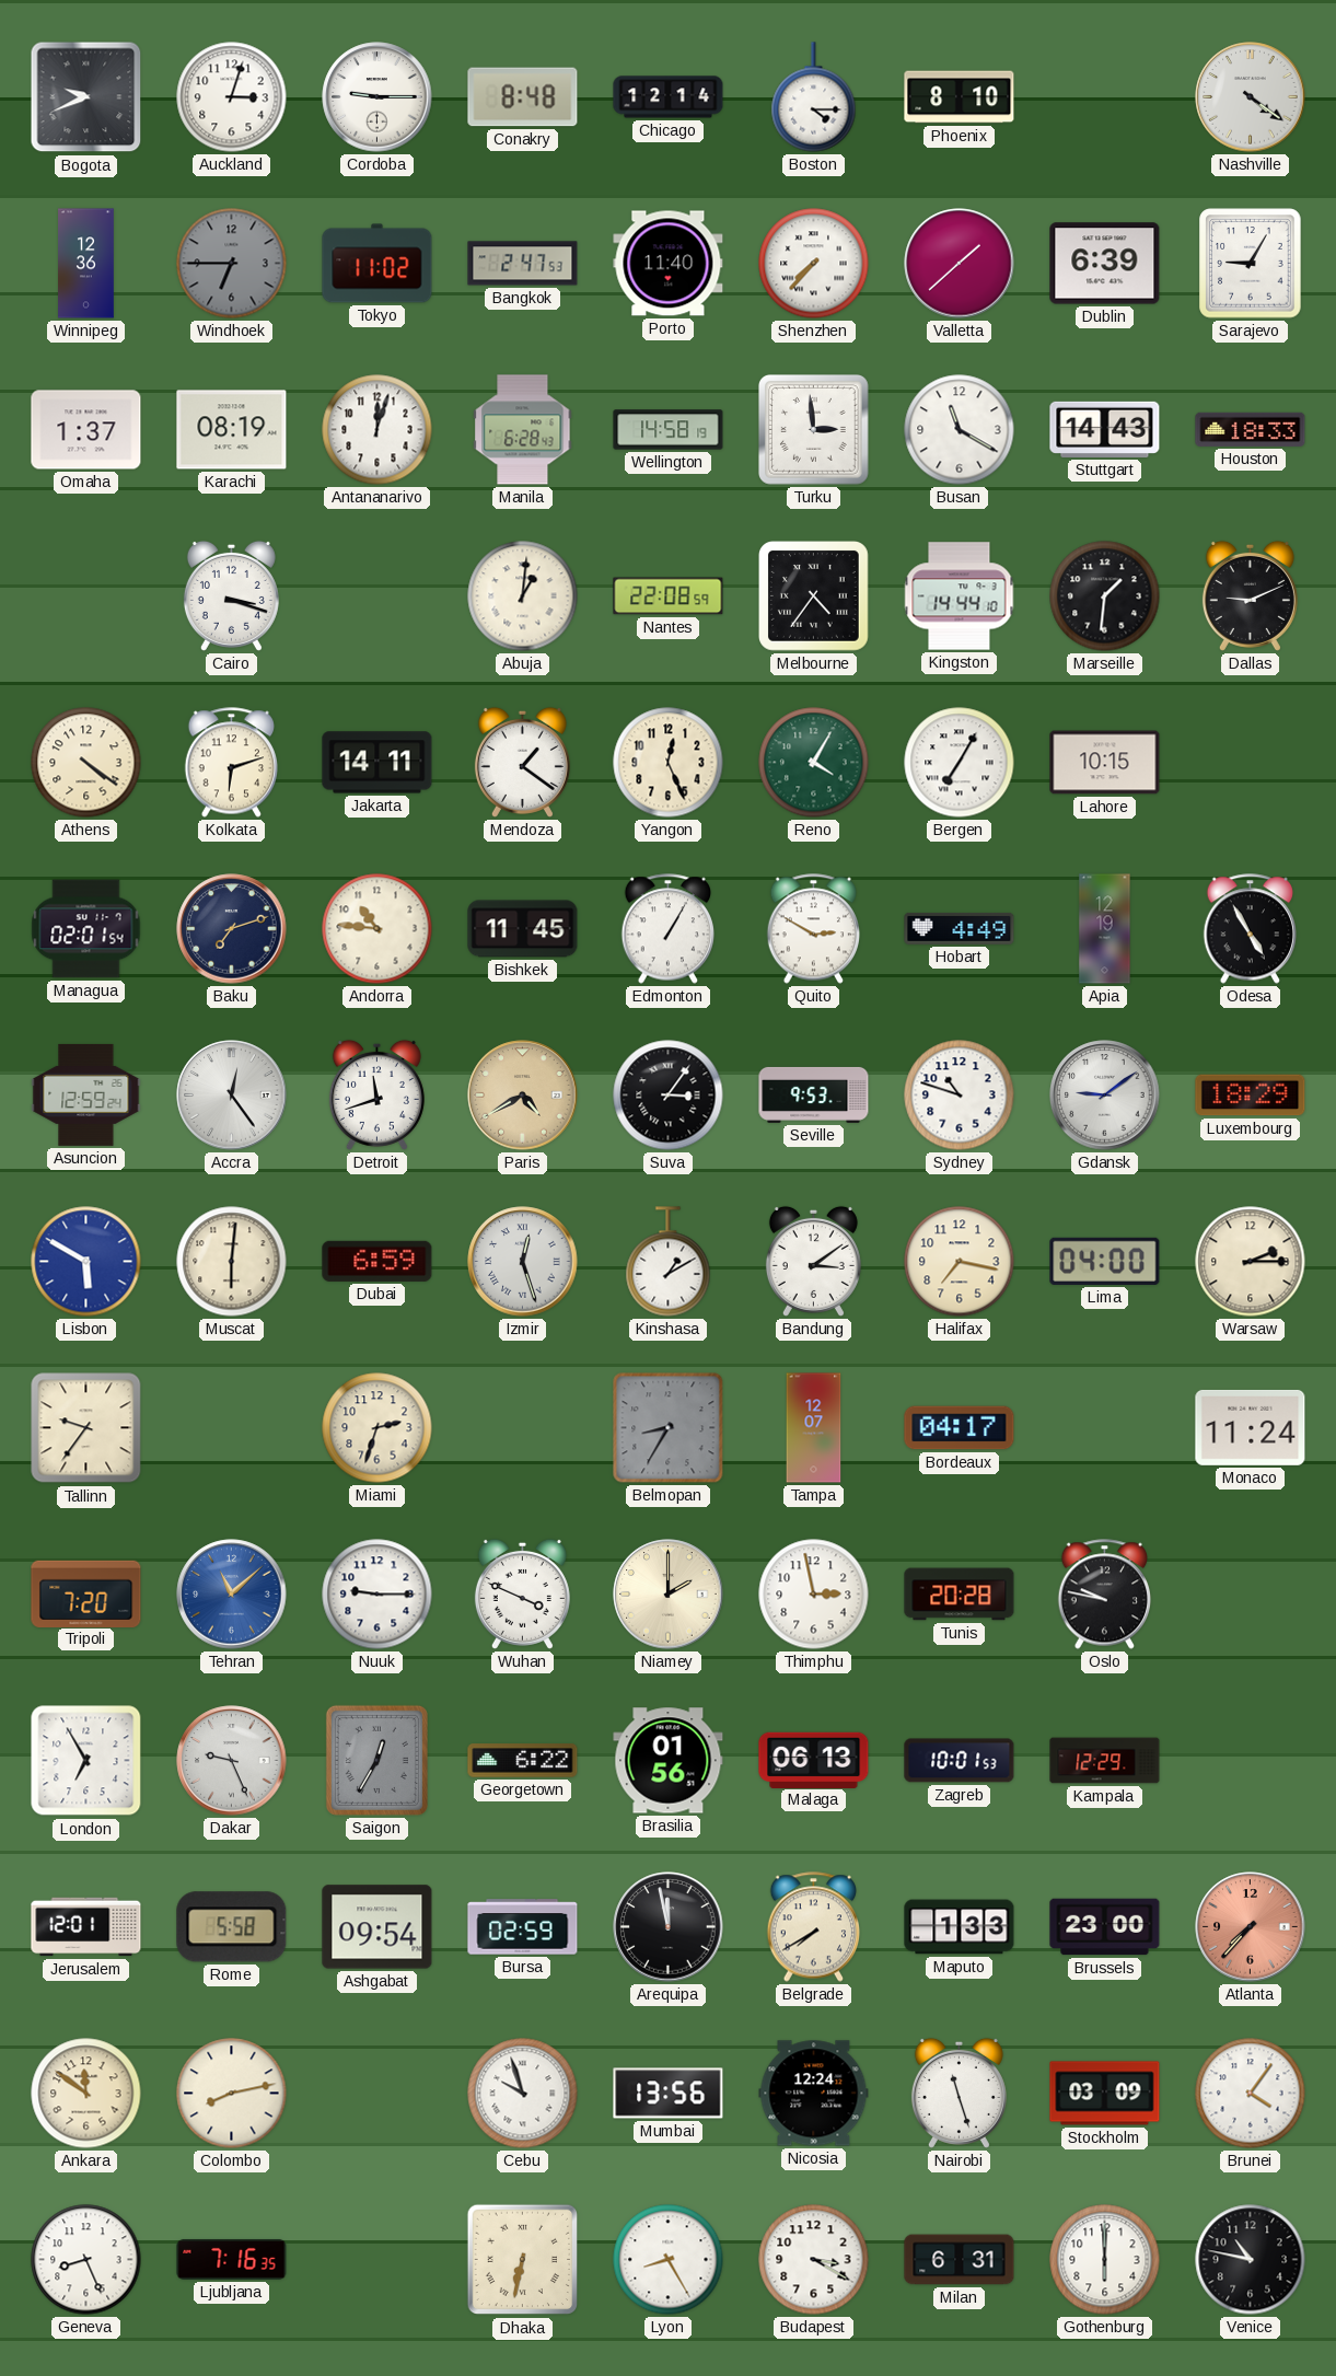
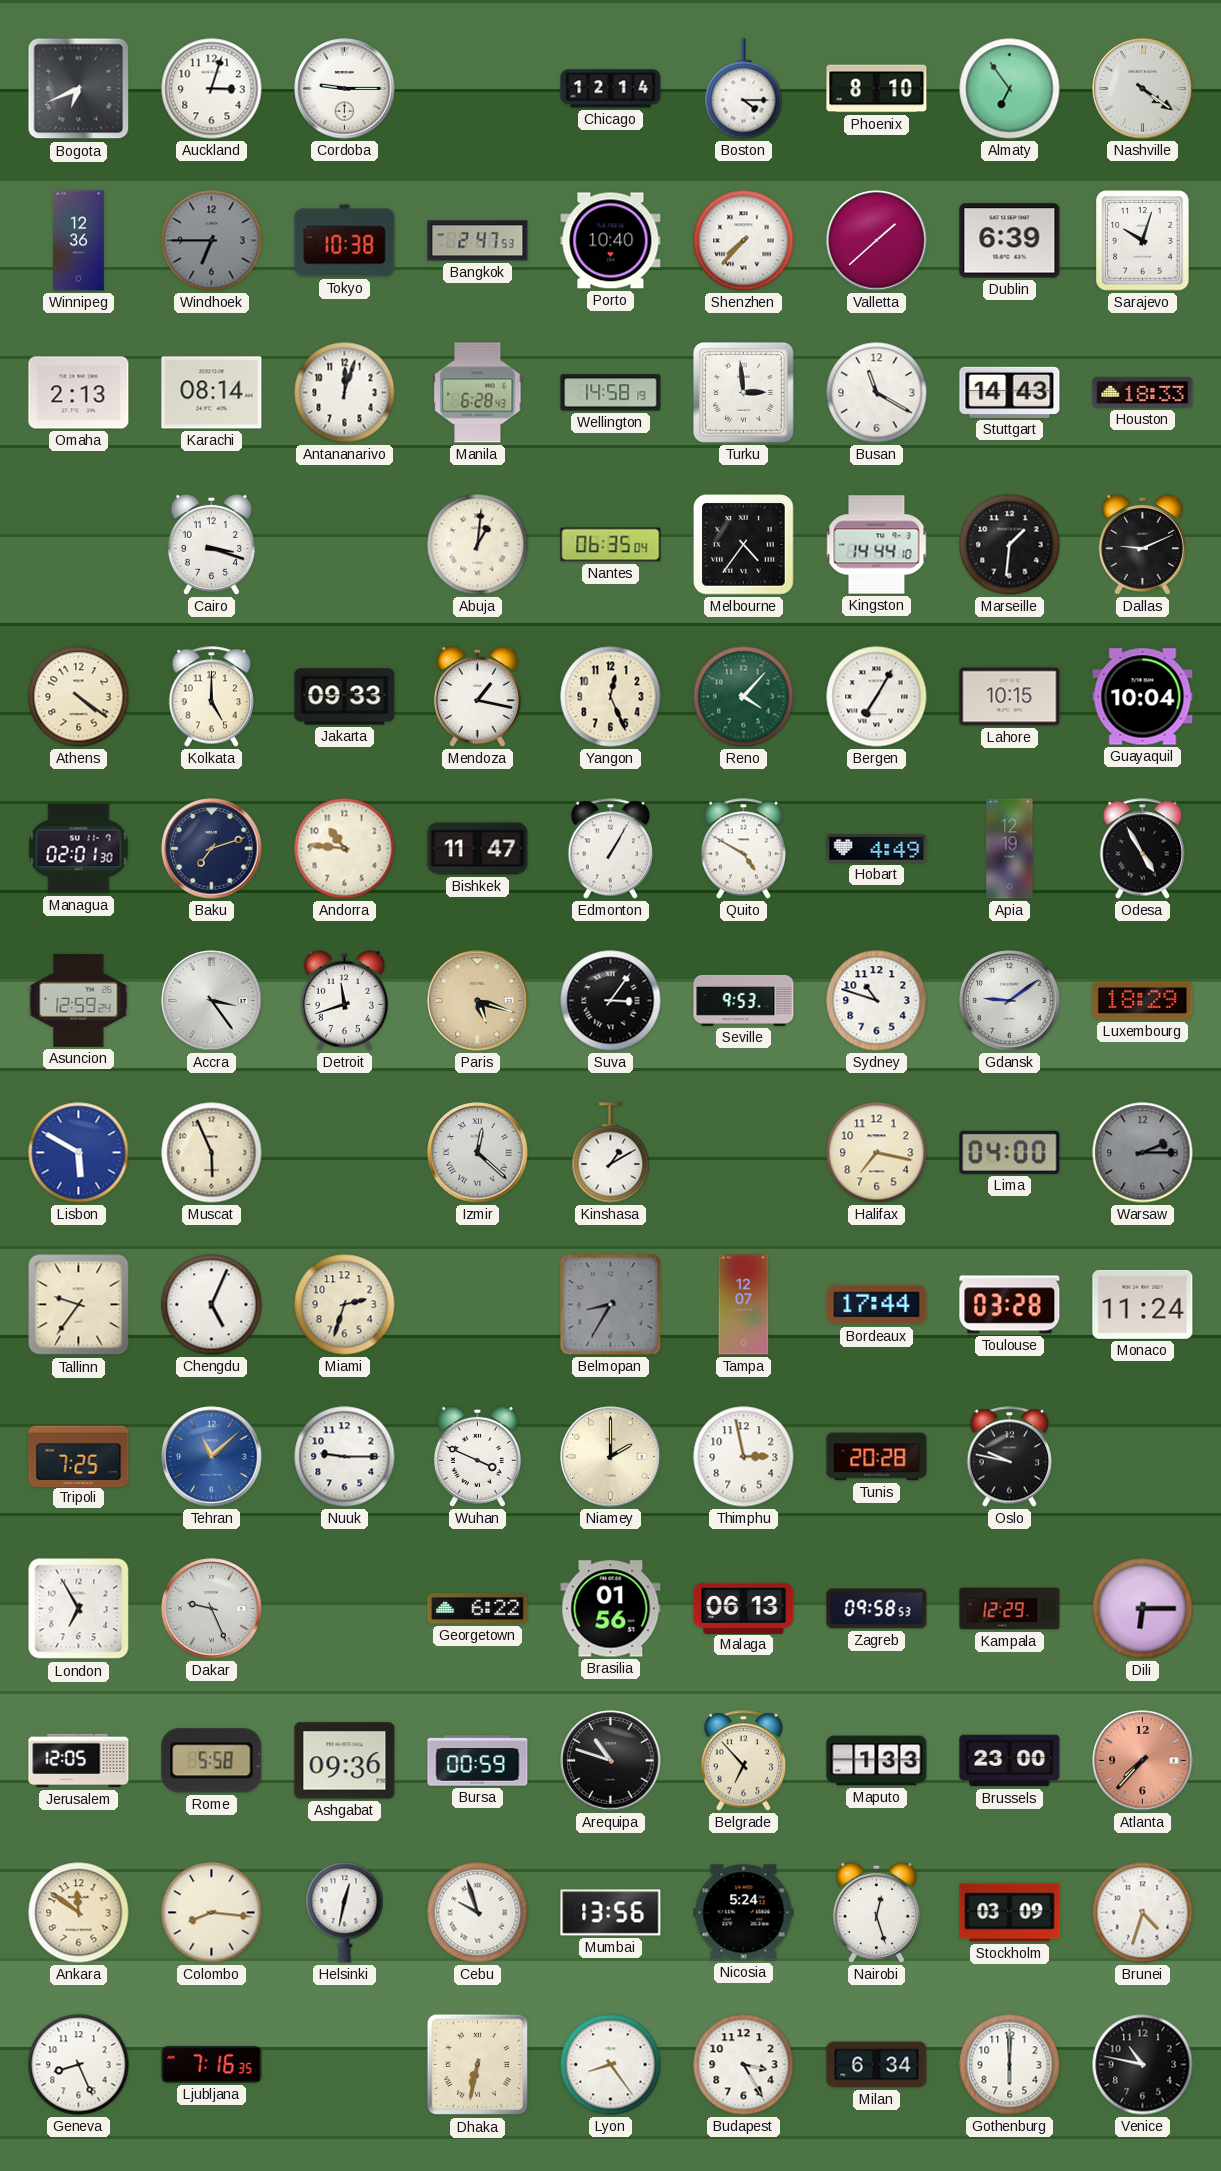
Bogota: 9:41 -> 6:41
Conakry: 8:48 -> none
Almaty: none -> 6:54
Tokyo: 11:02 -> 10:38
Porto: 11:40 -> 10:40
Sarajevo: 9:05 -> 10:03
Omaha: 1:37 -> 2:13
Karachi: 08:19 -> 08:14
Nantes: 22:08 -> 06:35
Kolkata: 6:12 -> 5:00
Jakarta: 14:11 -> 09:33
Mendoza: 1:21 -> 1:17
Reno: 4:05 -> 4:07
Guayaquil: none -> 10:04
Managua: 02:01:54 -> 02:01:30
Bishkek: 11:45 -> 11:47
Quito: 2:50 -> 4:50
Accra: 12:24 -> 3:24
Paris: 4:40 -> 5:18
Muscat: 6:01 -> 5:56
Dubai: 6:59 -> none
Izmir: 12:27 -> 12:22
Bandung: 3:09 -> none
Warsaw dial: cream -> grey
Chengdu: none -> 5:04
Bordeaux: 04:17 -> 17:44
Toulouse: none -> 03:28
Tripoli: 7:20 -> 7:25
Saigon: 12:35 -> none
Zagreb: 10:01 -> 09:58
Dili: none -> 6:15
Jerusalem: 12:01 -> 12:05
Ashgabat: 09:54 -> 09:36
Bursa: 02:59 -> 00:59
Arequipa: 11:58 -> 10:48
Belgrade: 7:40 -> 6:53
Colombo: 8:13 -> 8:16
Helsinki: none -> 12:32
Nicosia: 12:24 -> 5:24
Nairobi: 11:27 -> 12:27
Brunei: 4:06 -> 4:33
Lyon: 8:25 -> 8:24
Budapest: 3:20 -> 3:25
Milan: 6:31 -> 6:34
